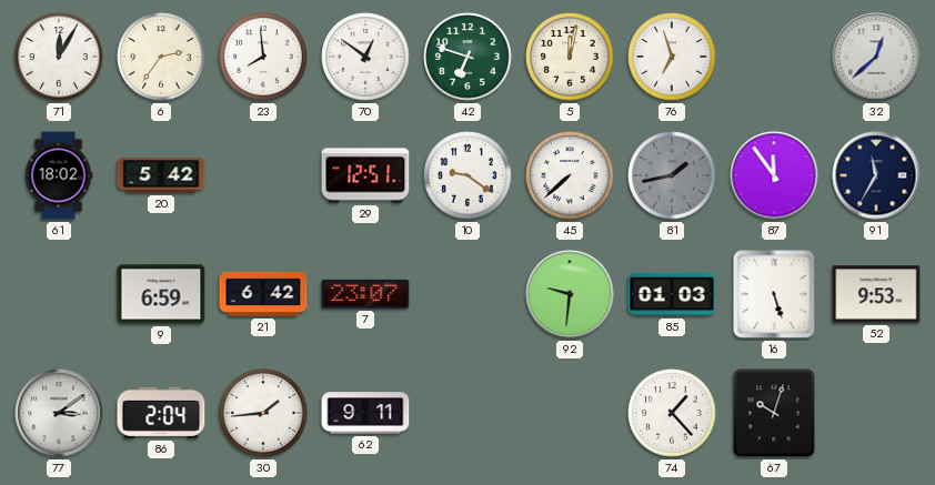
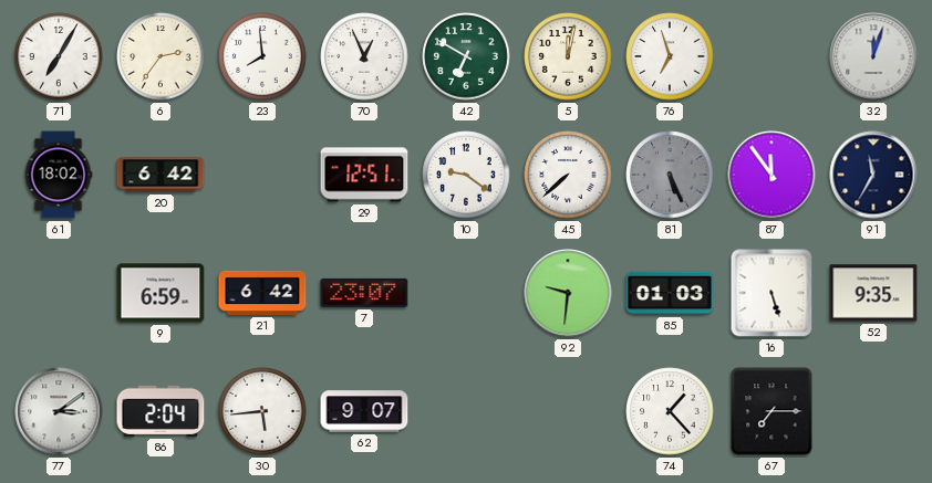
71: 12:05 -> 7:05
70: 12:51 -> 12:56
42: 6:48 -> 6:50
32: 12:38 -> 12:03
20: 5:42 -> 6:42
81: 1:43 -> 5:26
52: 9:53 -> 9:35
30: 1:44 -> 5:44
62: 9:11 -> 9:07
67: 10:03 -> 7:15
